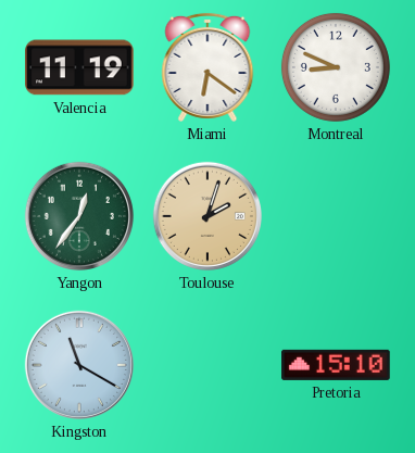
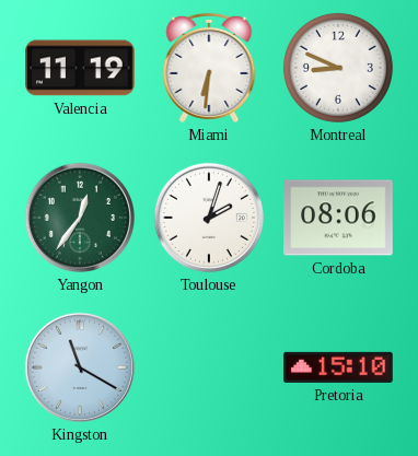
Miami: 6:21 -> 6:31
Toulouse dial: champagne -> white
Cordoba: none -> 08:06
